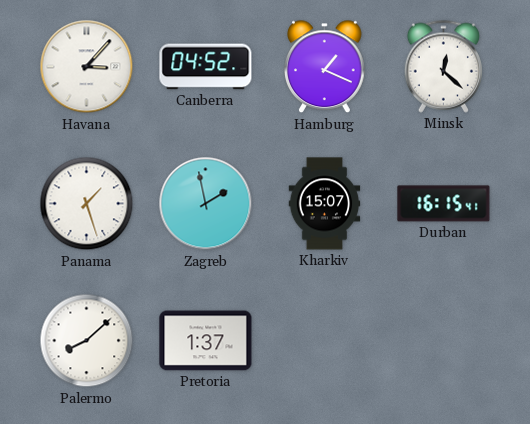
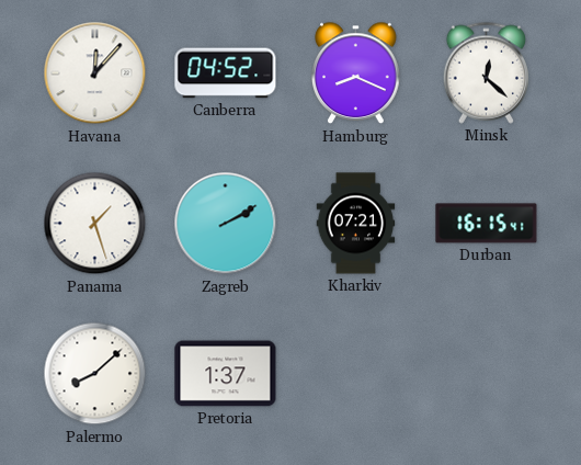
Havana: 3:07 -> 12:07
Hamburg: 1:19 -> 8:19
Zagreb: 1:58 -> 2:10
Kharkiv: 15:07 -> 07:21
